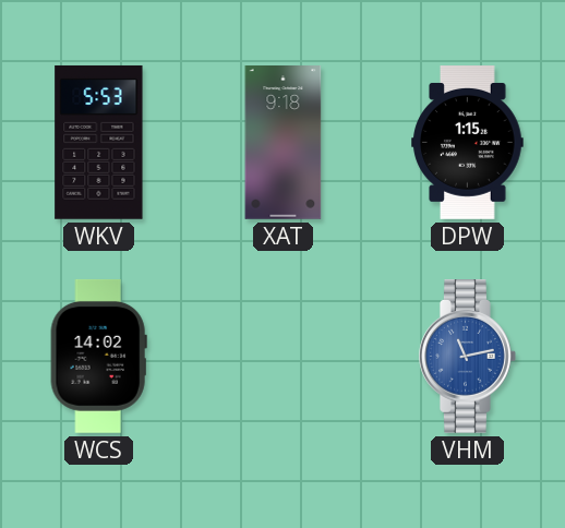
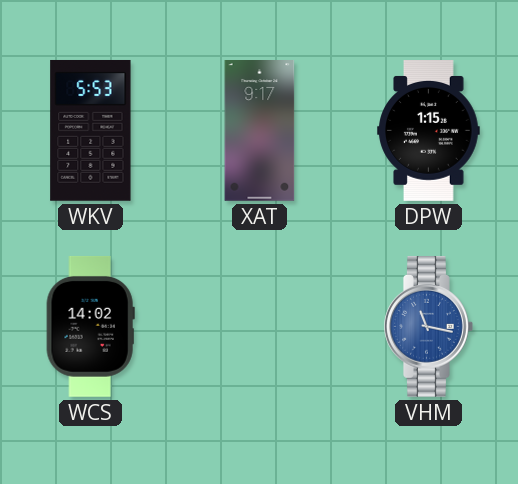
XAT: 9:18 -> 9:17
VHM: 11:13 -> 11:17
